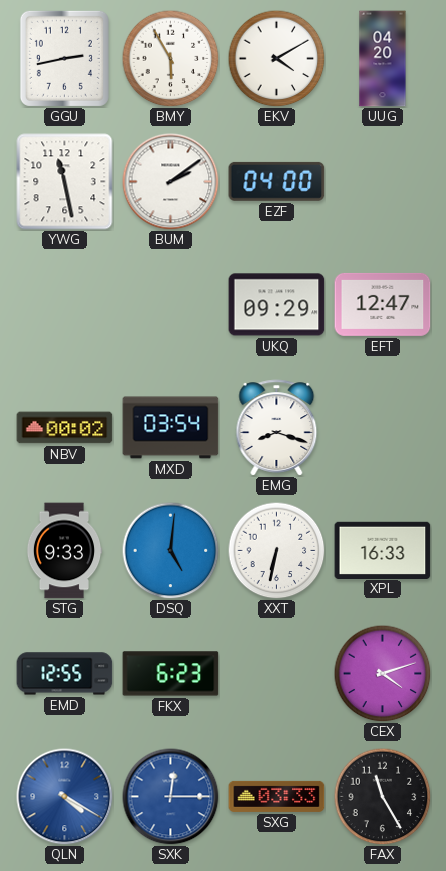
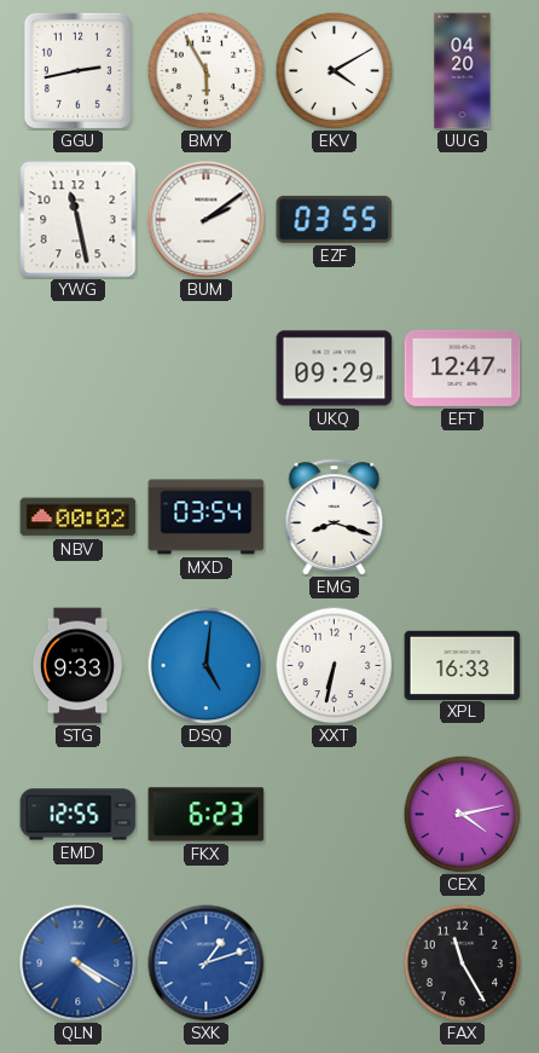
EZF: 04:00 -> 03:55
CEX: 4:12 -> 4:13
SXK: 12:15 -> 1:12
SXG: 03:33 -> none
